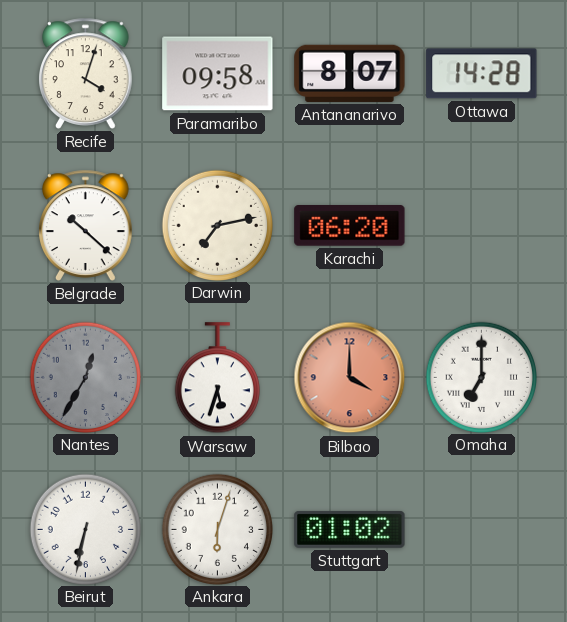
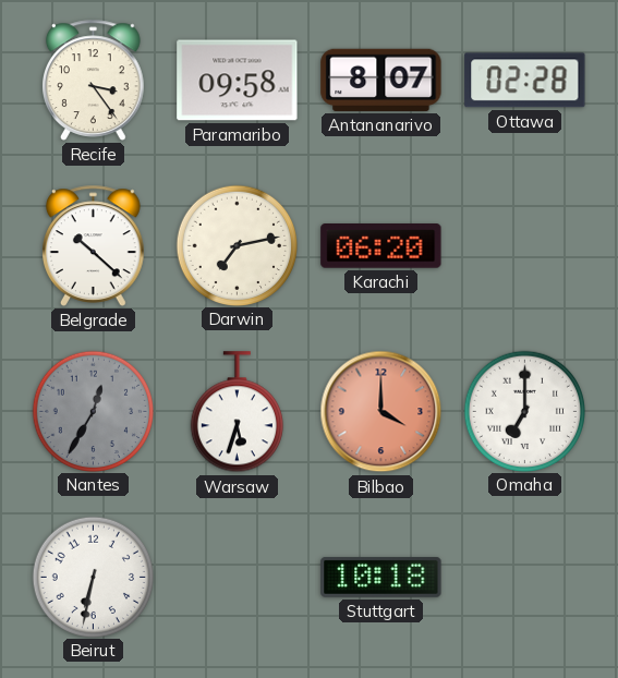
Recife: 4:03 -> 3:24
Ottawa: 14:28 -> 02:28
Ankara: 6:03 -> none
Stuttgart: 01:02 -> 10:18
